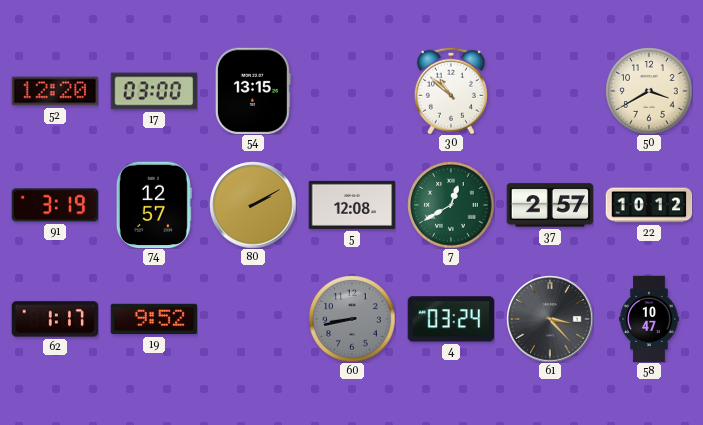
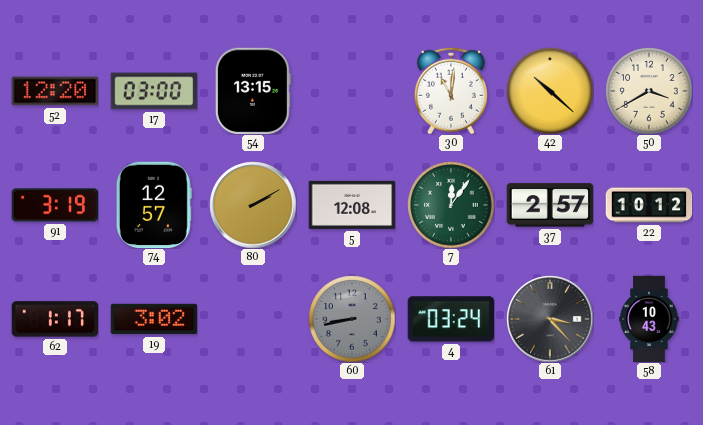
30: 10:52 -> 11:01
42: none -> 10:22
7: 12:40 -> 12:06
19: 9:52 -> 3:02
58: 10:47 -> 10:43
